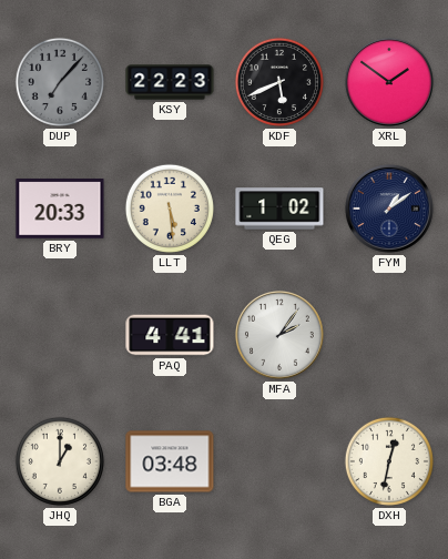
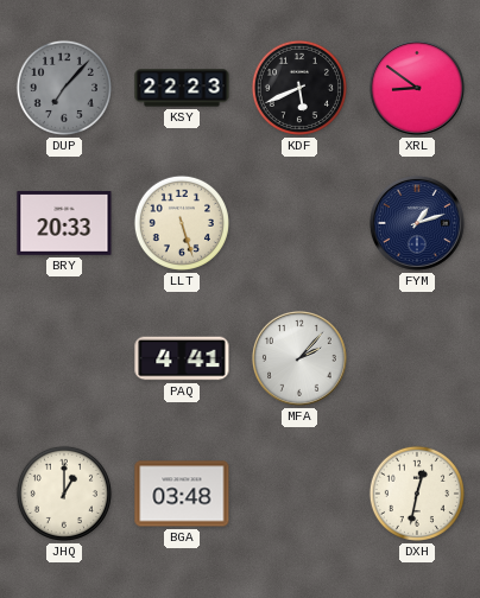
XRL: 1:51 -> 8:51
LLT: 5:29 -> 5:27
QEG: 1:02 -> none
FYM: 1:09 -> 1:12
MFA: 2:06 -> 2:07
